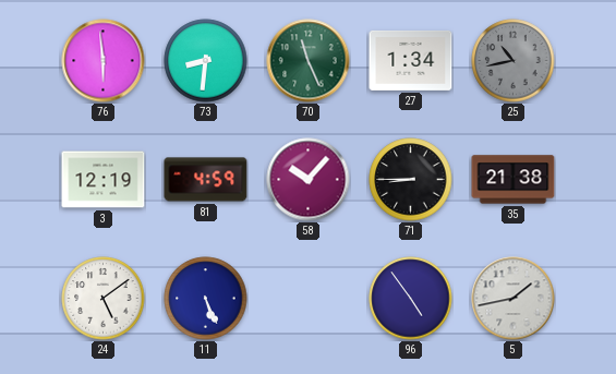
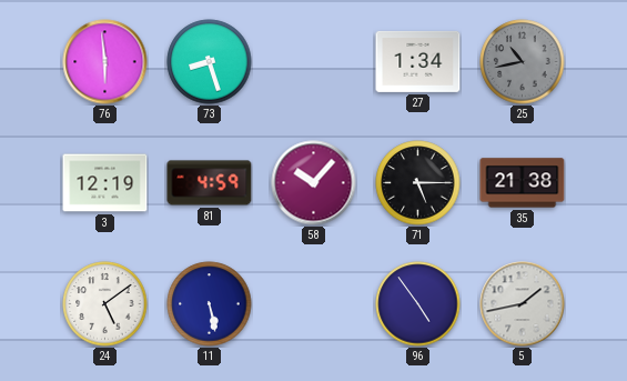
73: 8:31 -> 8:27
70: 11:26 -> none
71: 8:45 -> 5:15
11: 5:26 -> 5:28
